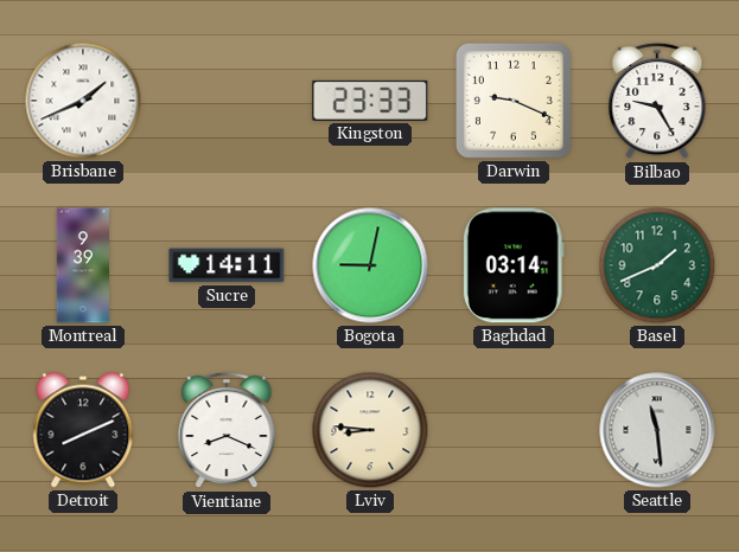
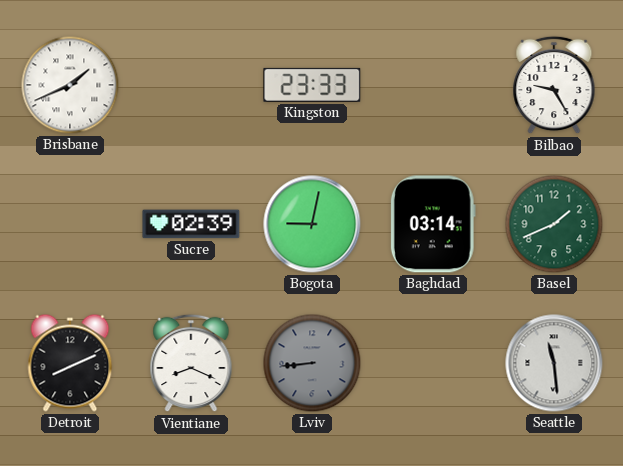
Darwin: 9:19 -> none
Montreal: 9:39 -> none
Sucre: 14:11 -> 02:39
Lviv: 8:46 -> 8:44
Lviv dial: cream -> grey
